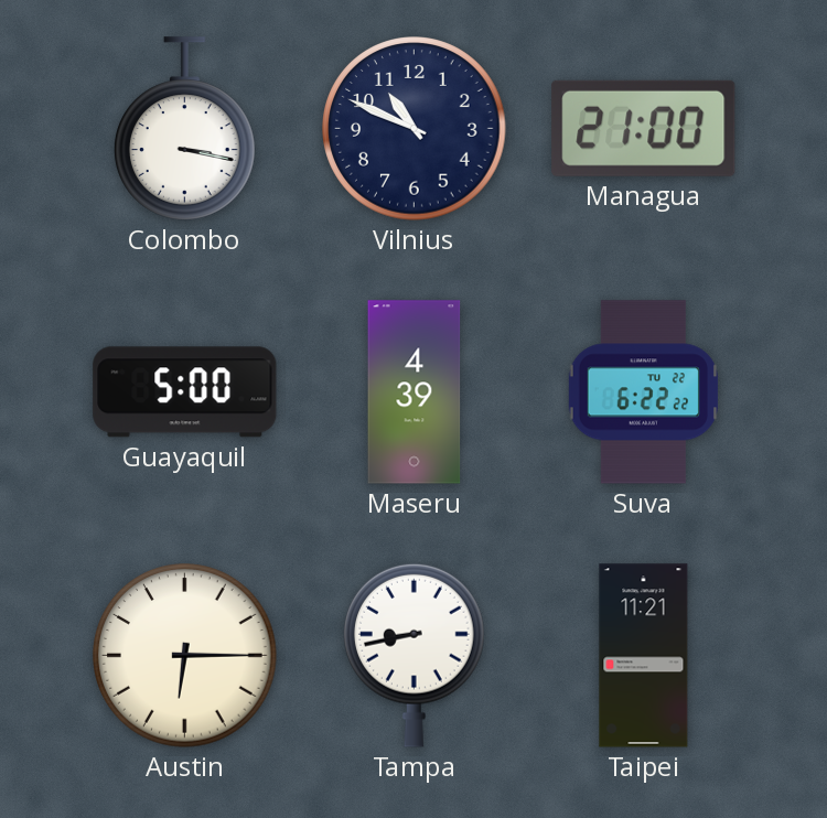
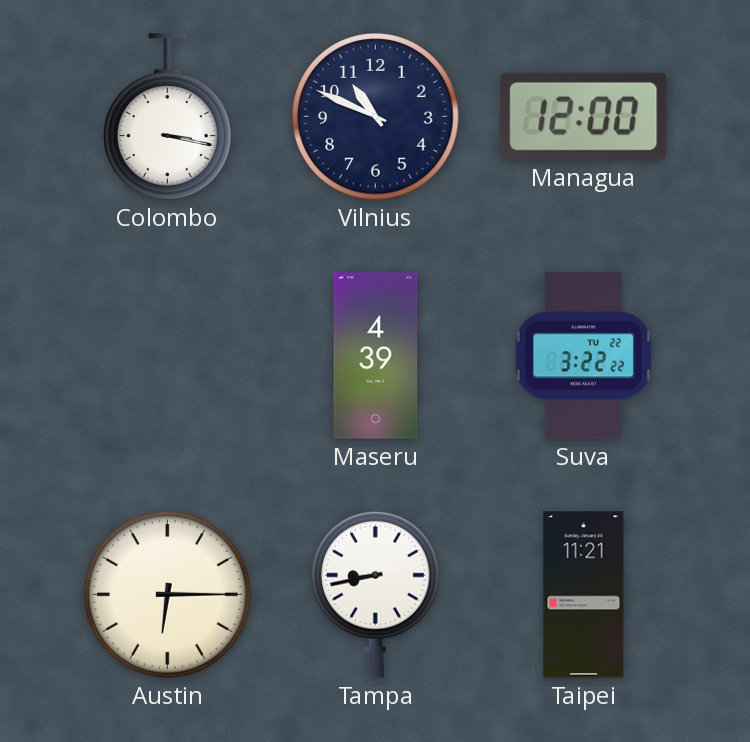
Managua: 21:00 -> 12:00
Guayaquil: 5:00 -> none
Suva: 6:22 -> 3:22
